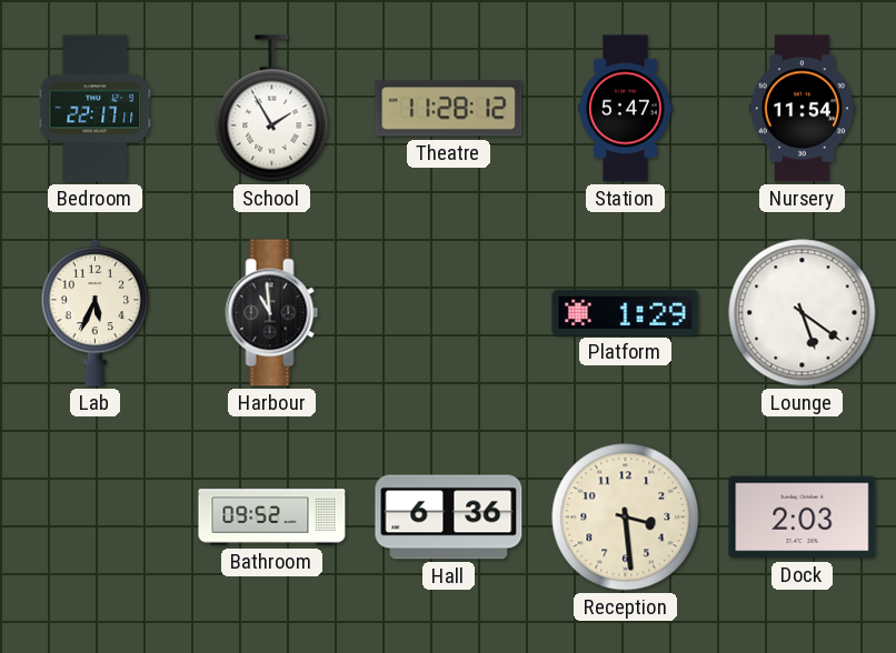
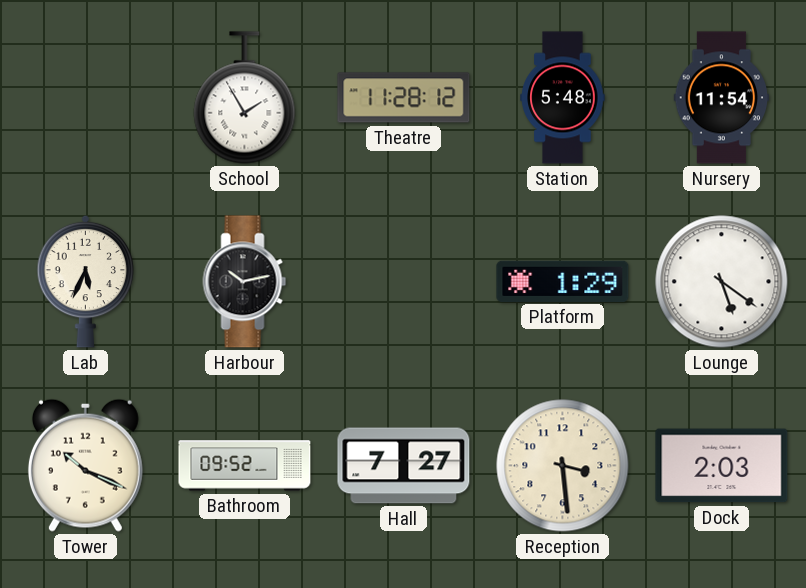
Bedroom: 22:17 -> none
Station: 5:47 -> 5:48
Harbour: 10:59 -> 10:13
Tower: none -> 10:19
Hall: 6:36 -> 7:27
